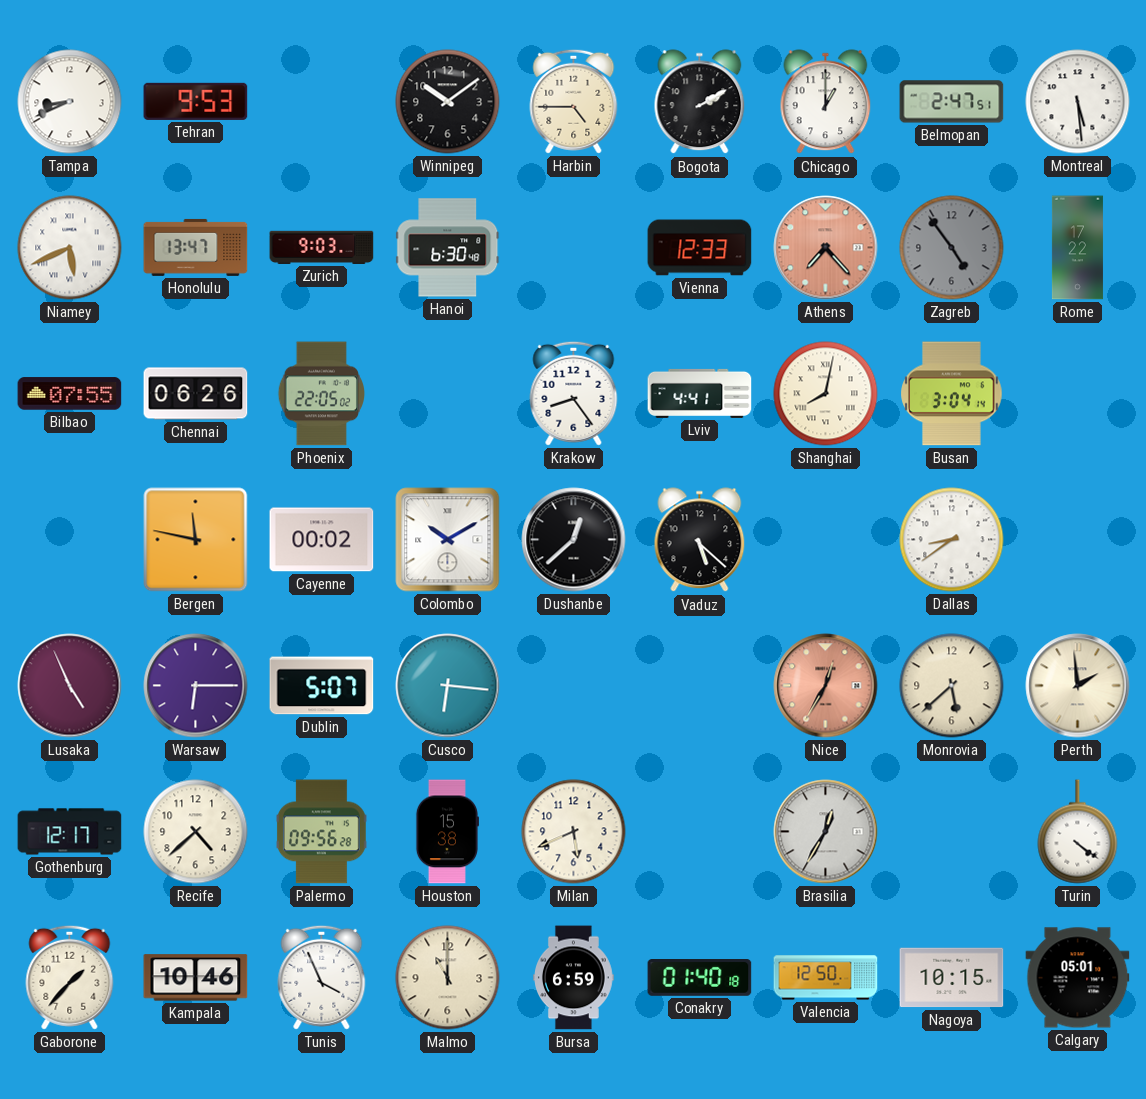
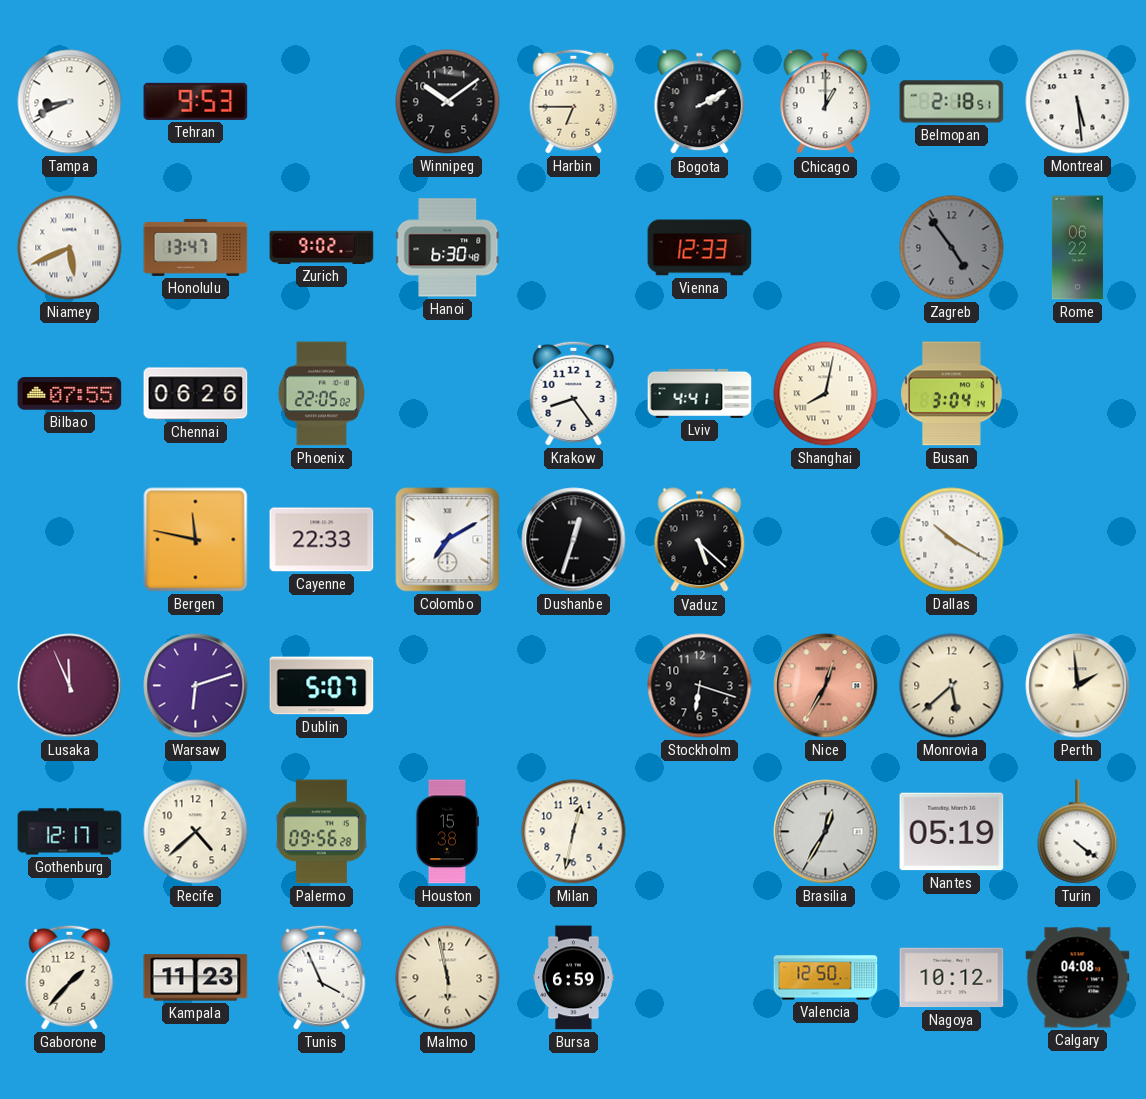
Harbin: 4:45 -> 6:45
Belmopan: 2:47 -> 2:18
Zurich: 9:03 -> 9:02
Athens: 7:23 -> none
Rome: 17:22 -> 06:22
Cayenne: 00:02 -> 22:33
Colombo: 10:10 -> 7:10
Dushanbe: 12:38 -> 12:33
Dallas: 8:39 -> 10:20
Lusaka: 4:56 -> 11:56
Warsaw: 6:15 -> 6:12
Cusco: 6:16 -> none
Stockholm: none -> 6:18
Milan: 5:41 -> 12:32
Nantes: none -> 05:19
Kampala: 10:46 -> 11:23
Malmo: 11:00 -> 5:58
Conakry: 01:40 -> none
Nagoya: 10:15 -> 10:12
Calgary: 05:01 -> 04:08
